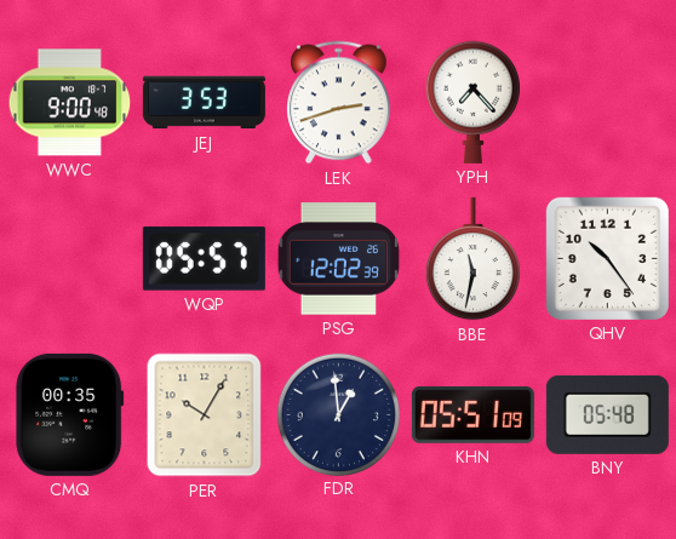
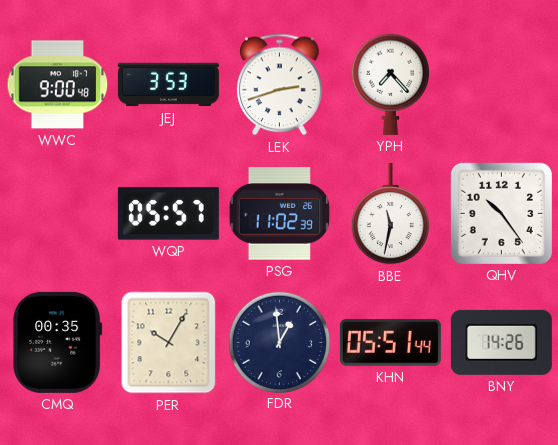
PSG: 12:02 -> 11:02
KHN: 05:51:09 -> 05:51:44
BNY: 05:48 -> 14:26
